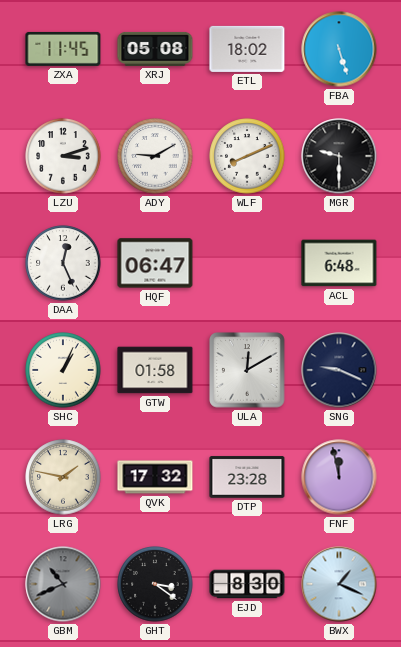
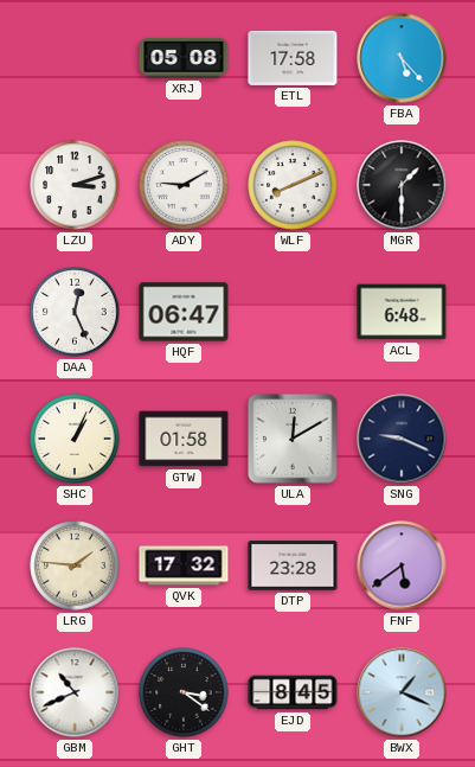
ZXA: 11:45 -> none
ETL: 18:02 -> 17:58
FBA: 5:27 -> 5:23
MGR: 9:30 -> 1:30
LRG: 1:47 -> 1:46
FNF: 11:58 -> 5:39
GBM dial: grey -> white
EJD: 8:30 -> 8:45
